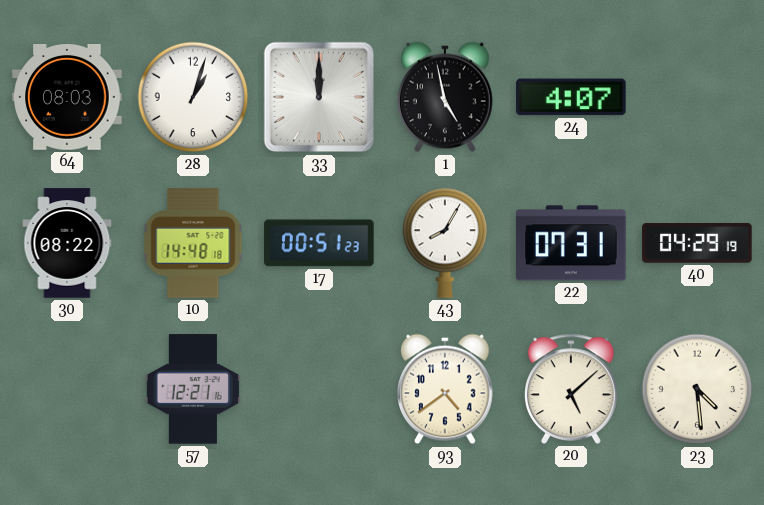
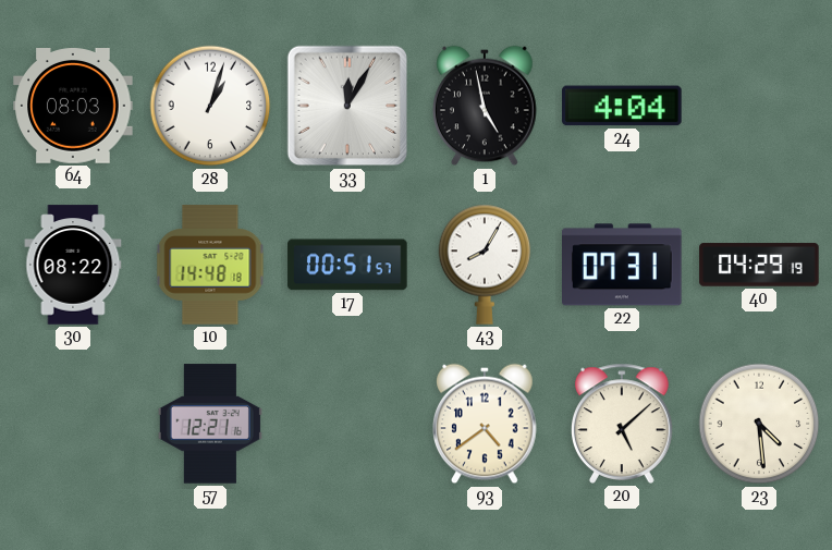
33: 12:00 -> 12:05
24: 4:07 -> 4:04
17: 00:51:23 -> 00:51:57
